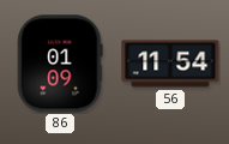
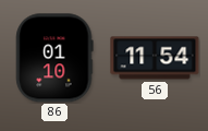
86: 01:09 -> 01:10
